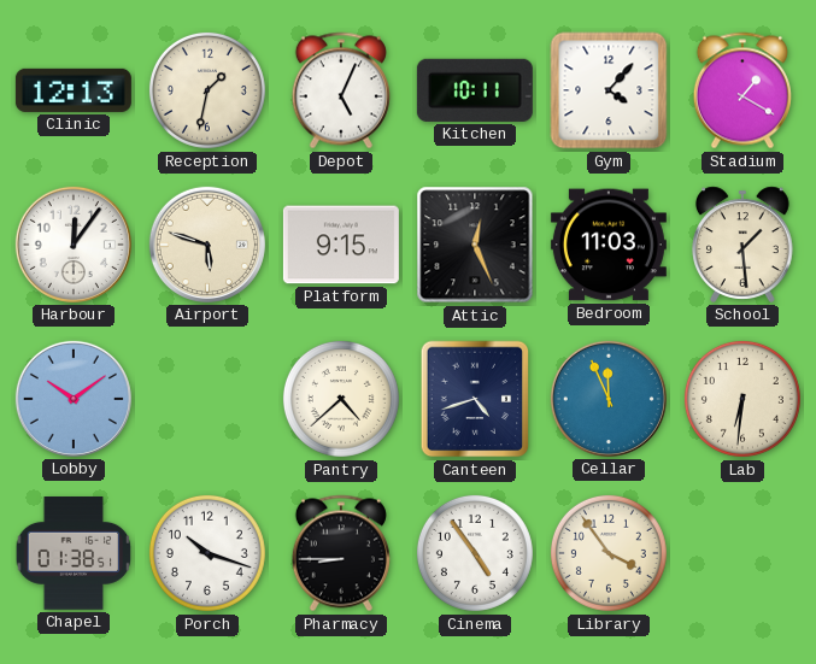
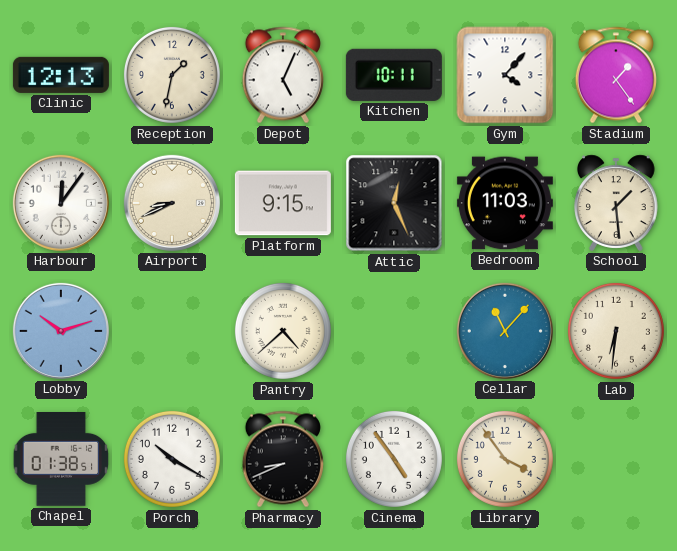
Stadium: 1:20 -> 1:24
Airport: 5:48 -> 8:41
Lobby: 10:09 -> 10:12
Canteen: 4:42 -> none
Cellar: 11:56 -> 11:07
Porch: 10:18 -> 10:20
Pharmacy: 8:45 -> 8:41
